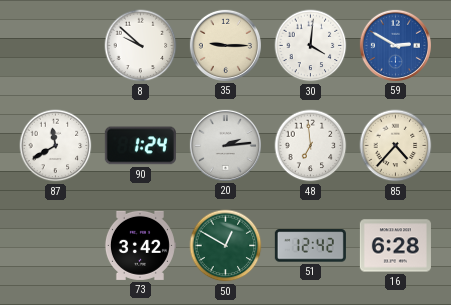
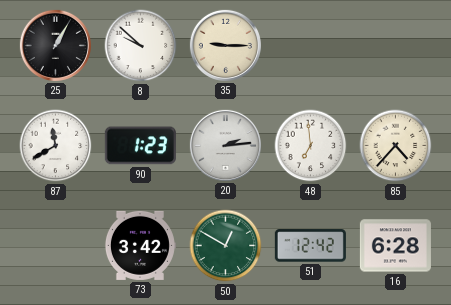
25: none -> 1:05
30: 4:01 -> none
59: 2:50 -> none
90: 1:24 -> 1:23
